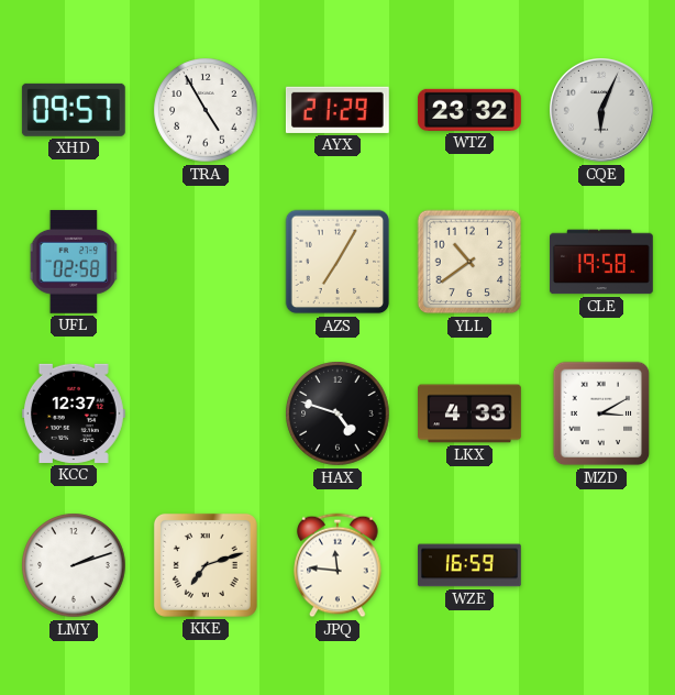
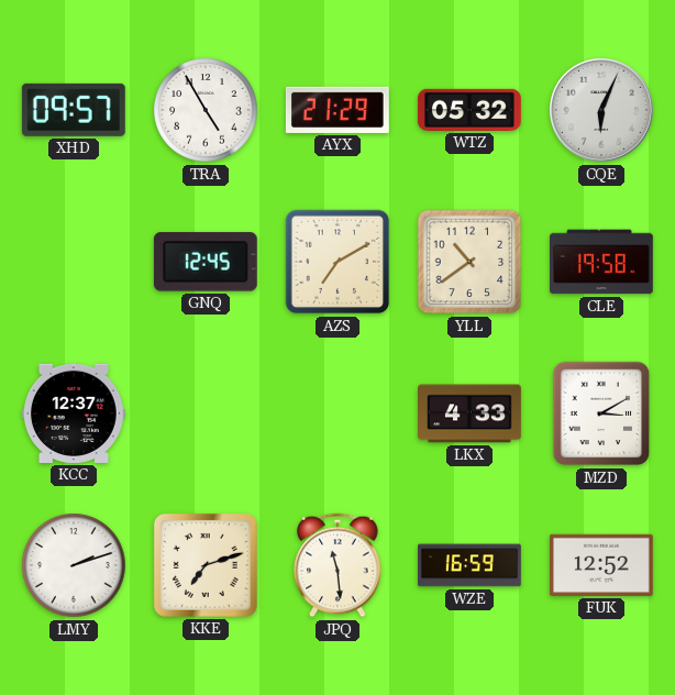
WTZ: 23:32 -> 05:32
UFL: 02:58 -> none
GNQ: none -> 12:45
AZS: 7:05 -> 7:10
HAX: 4:48 -> none
JPQ: 11:46 -> 11:29
FUK: none -> 12:52
